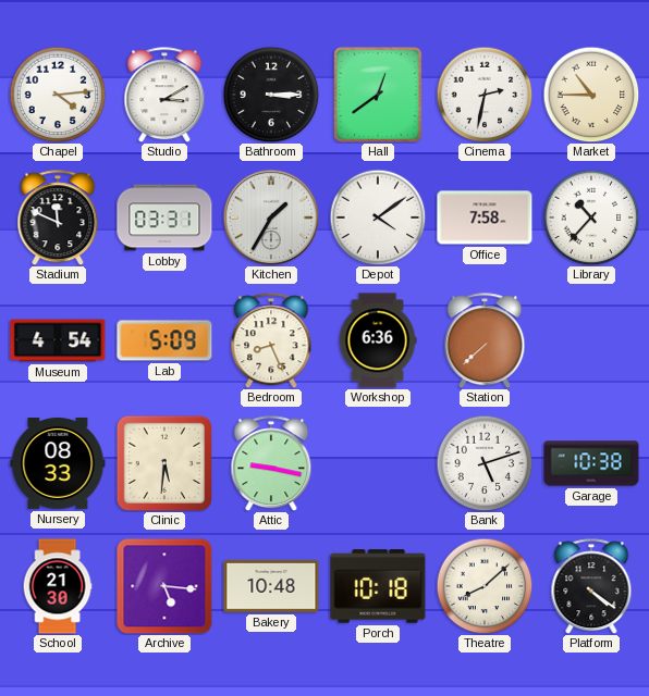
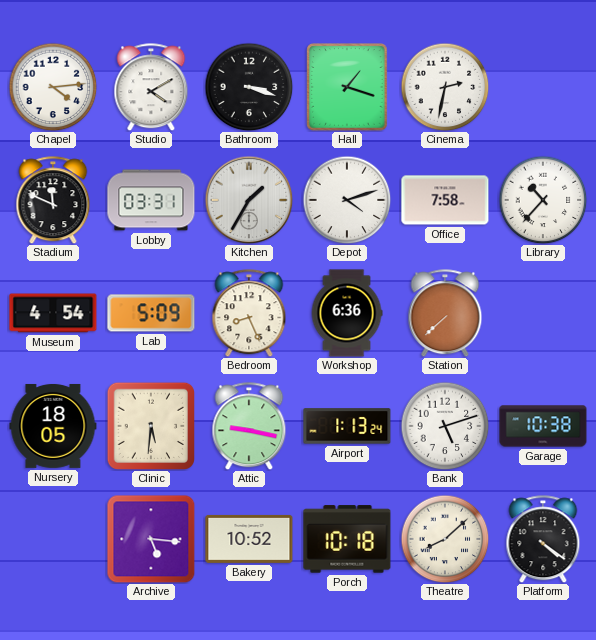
Studio: 3:10 -> 4:10
Bathroom: 3:15 -> 3:18
Hall: 12:39 -> 1:18
Market: 10:45 -> none
Depot: 4:09 -> 4:12
Nursery: 08:33 -> 18:05
Airport: none -> 1:13
School: 21:30 -> none
Bakery: 10:48 -> 10:52
